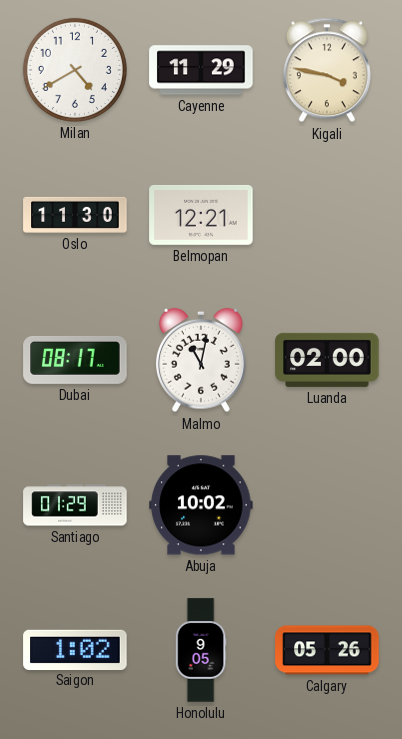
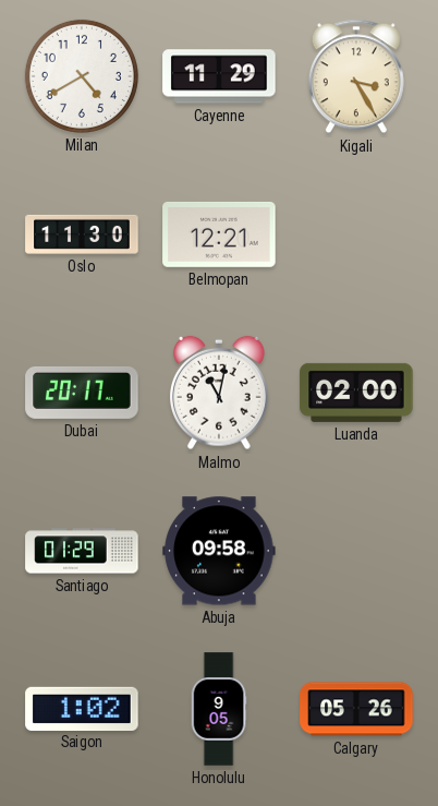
Kigali: 3:47 -> 3:25
Dubai: 08:17 -> 20:17
Abuja: 10:02 -> 09:58
